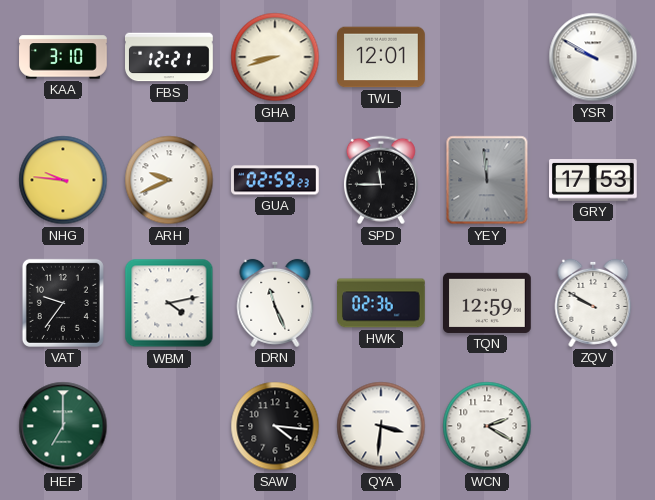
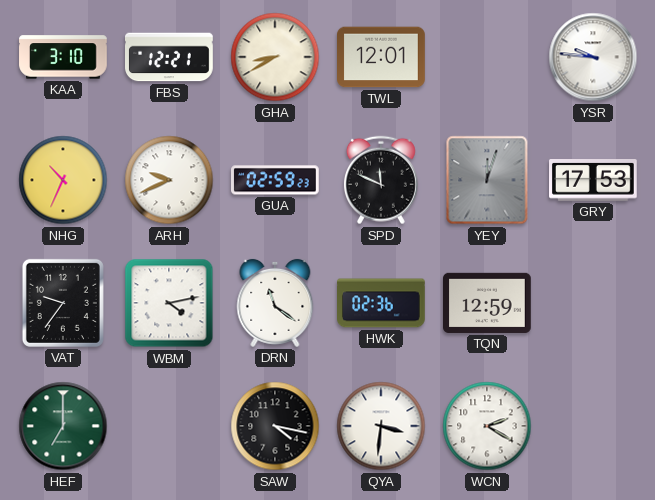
GHA: 8:42 -> 8:40
YSR: 9:50 -> 9:46
NHG: 9:46 -> 10:34
SPD: 11:45 -> 11:49
YEY: 11:59 -> 12:03
DRN: 11:26 -> 11:21
ZQV: 9:50 -> none
SAW: 4:16 -> 4:17
